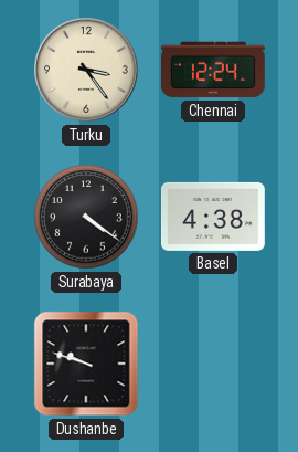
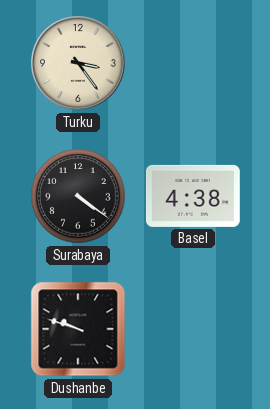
Chennai: 12:24 -> none
